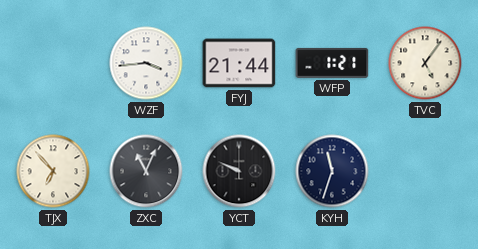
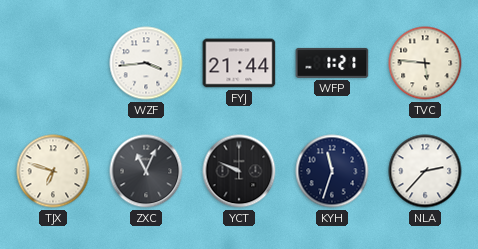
TVC: 5:06 -> 5:46
TJX: 6:53 -> 6:48
NLA: none -> 2:37
